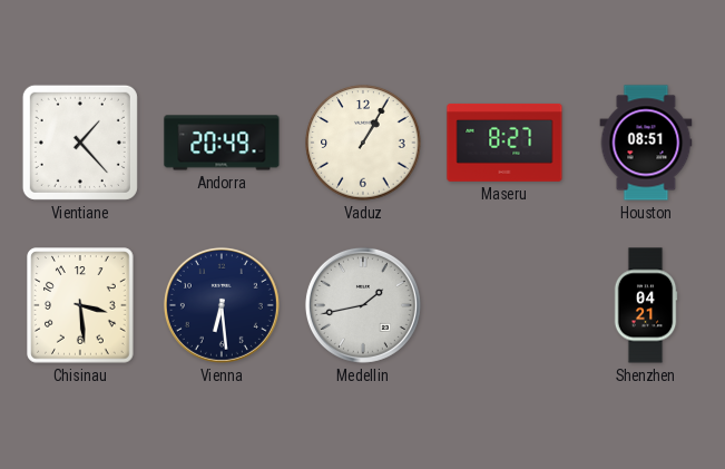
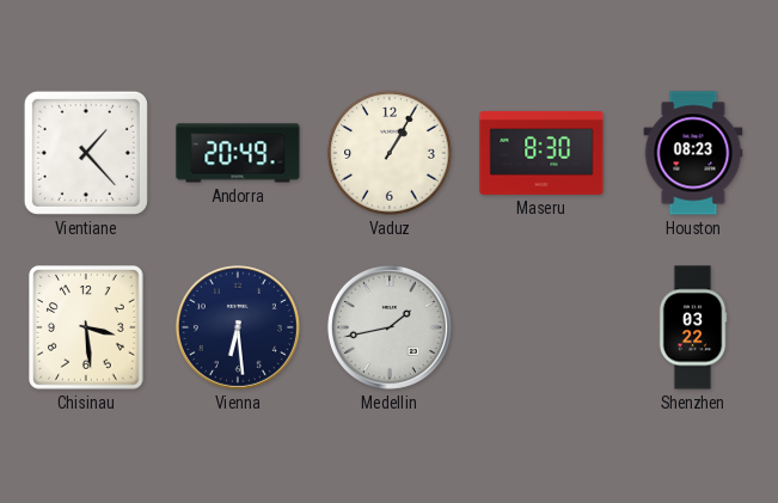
Maseru: 8:27 -> 8:30
Houston: 08:51 -> 08:23
Shenzhen: 04:21 -> 03:22
